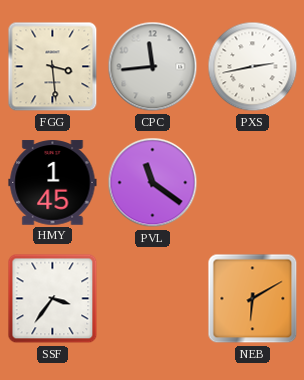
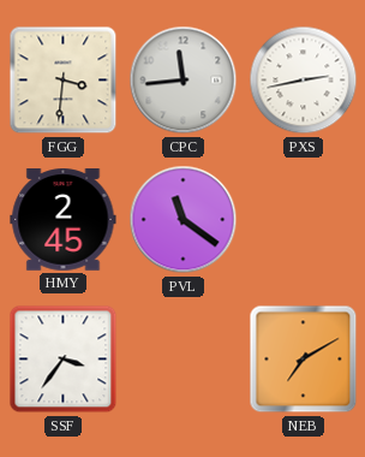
FGG: 3:29 -> 3:31
HMY: 1:45 -> 2:45
NEB: 6:10 -> 7:10
